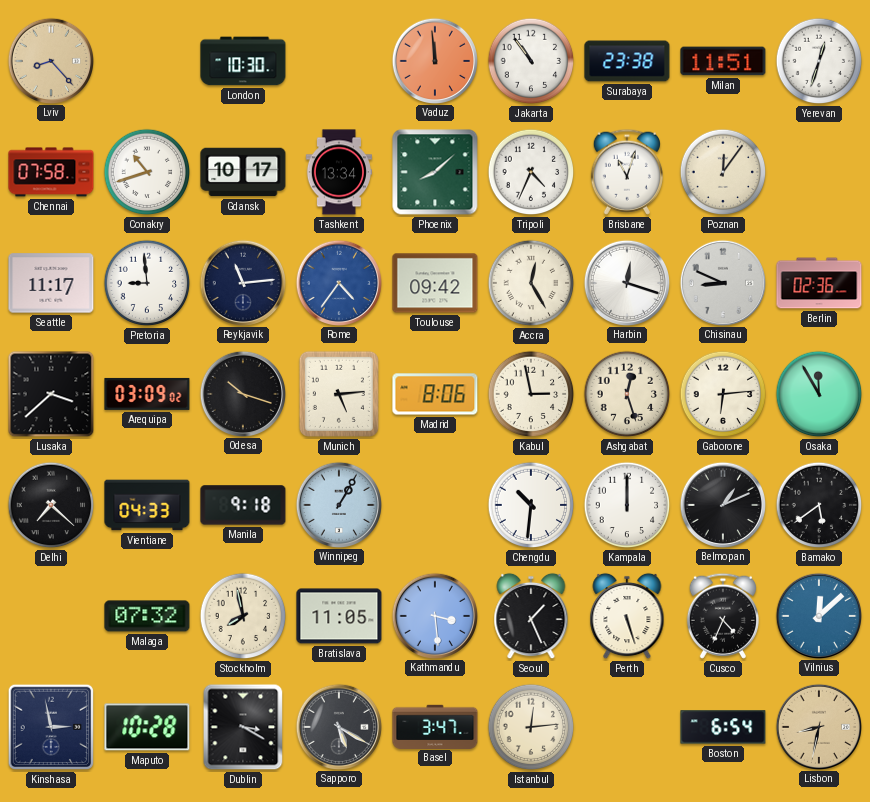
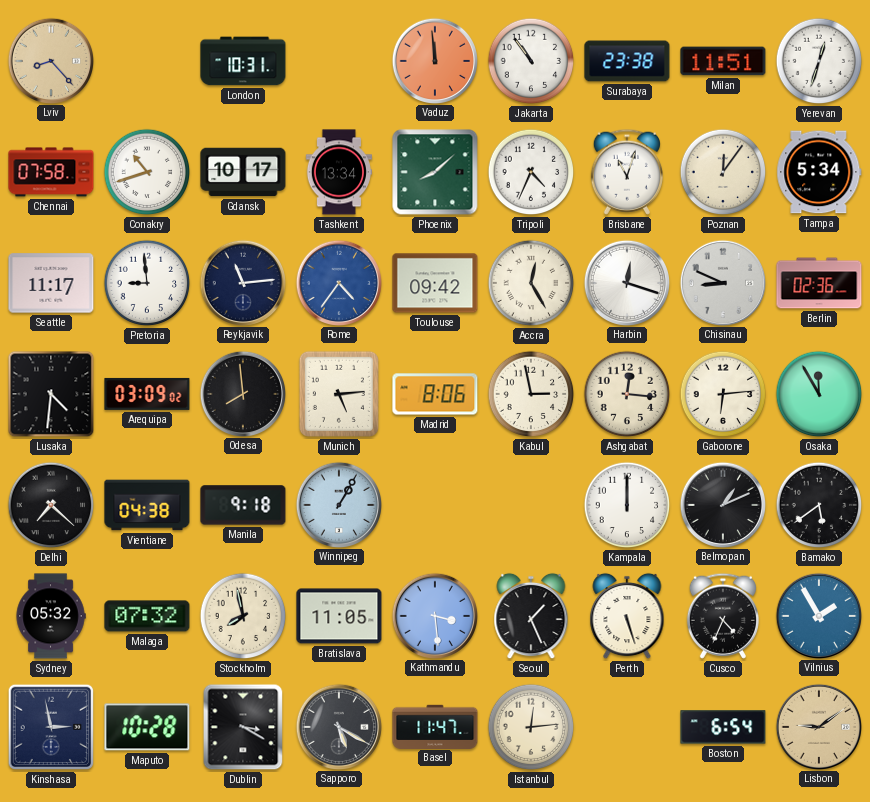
London: 10:30 -> 10:31
Tampa: none -> 5:34
Lusaka: 3:38 -> 4:31
Odesa: 10:18 -> 7:59
Ashgabat: 12:27 -> 12:16
Vientiane: 04:33 -> 04:38
Chengdu: 10:31 -> none
Sydney: none -> 05:32
Vilnius: 12:08 -> 1:55
Basel: 3:47 -> 11:47
Lisbon: 8:32 -> 9:09
